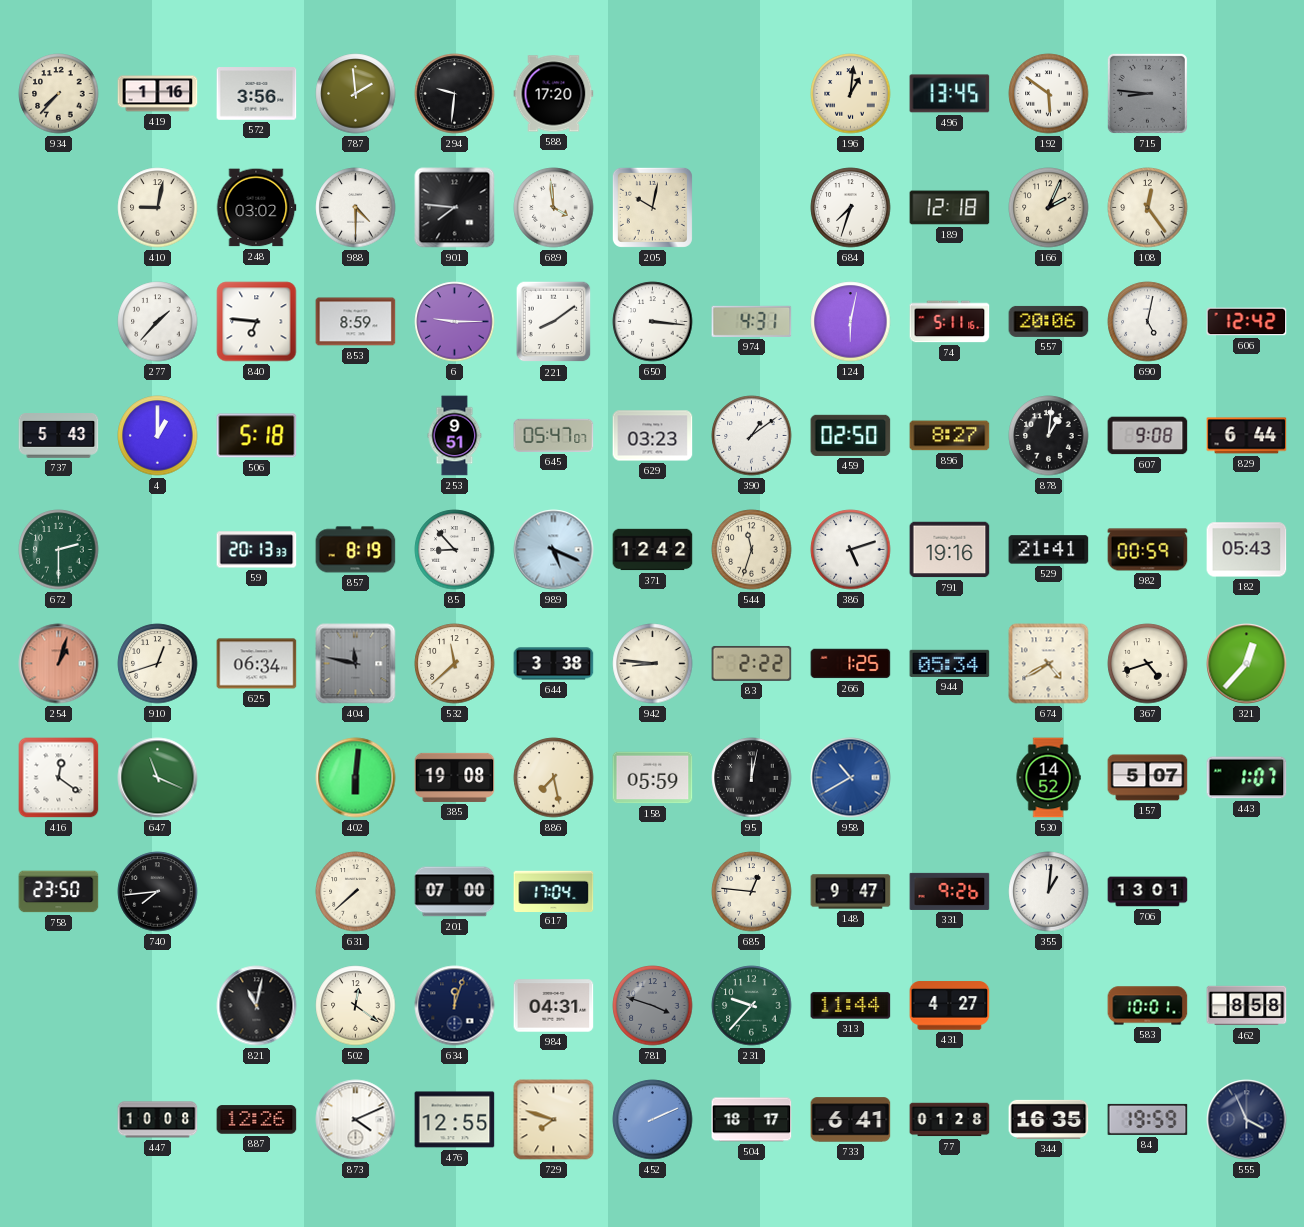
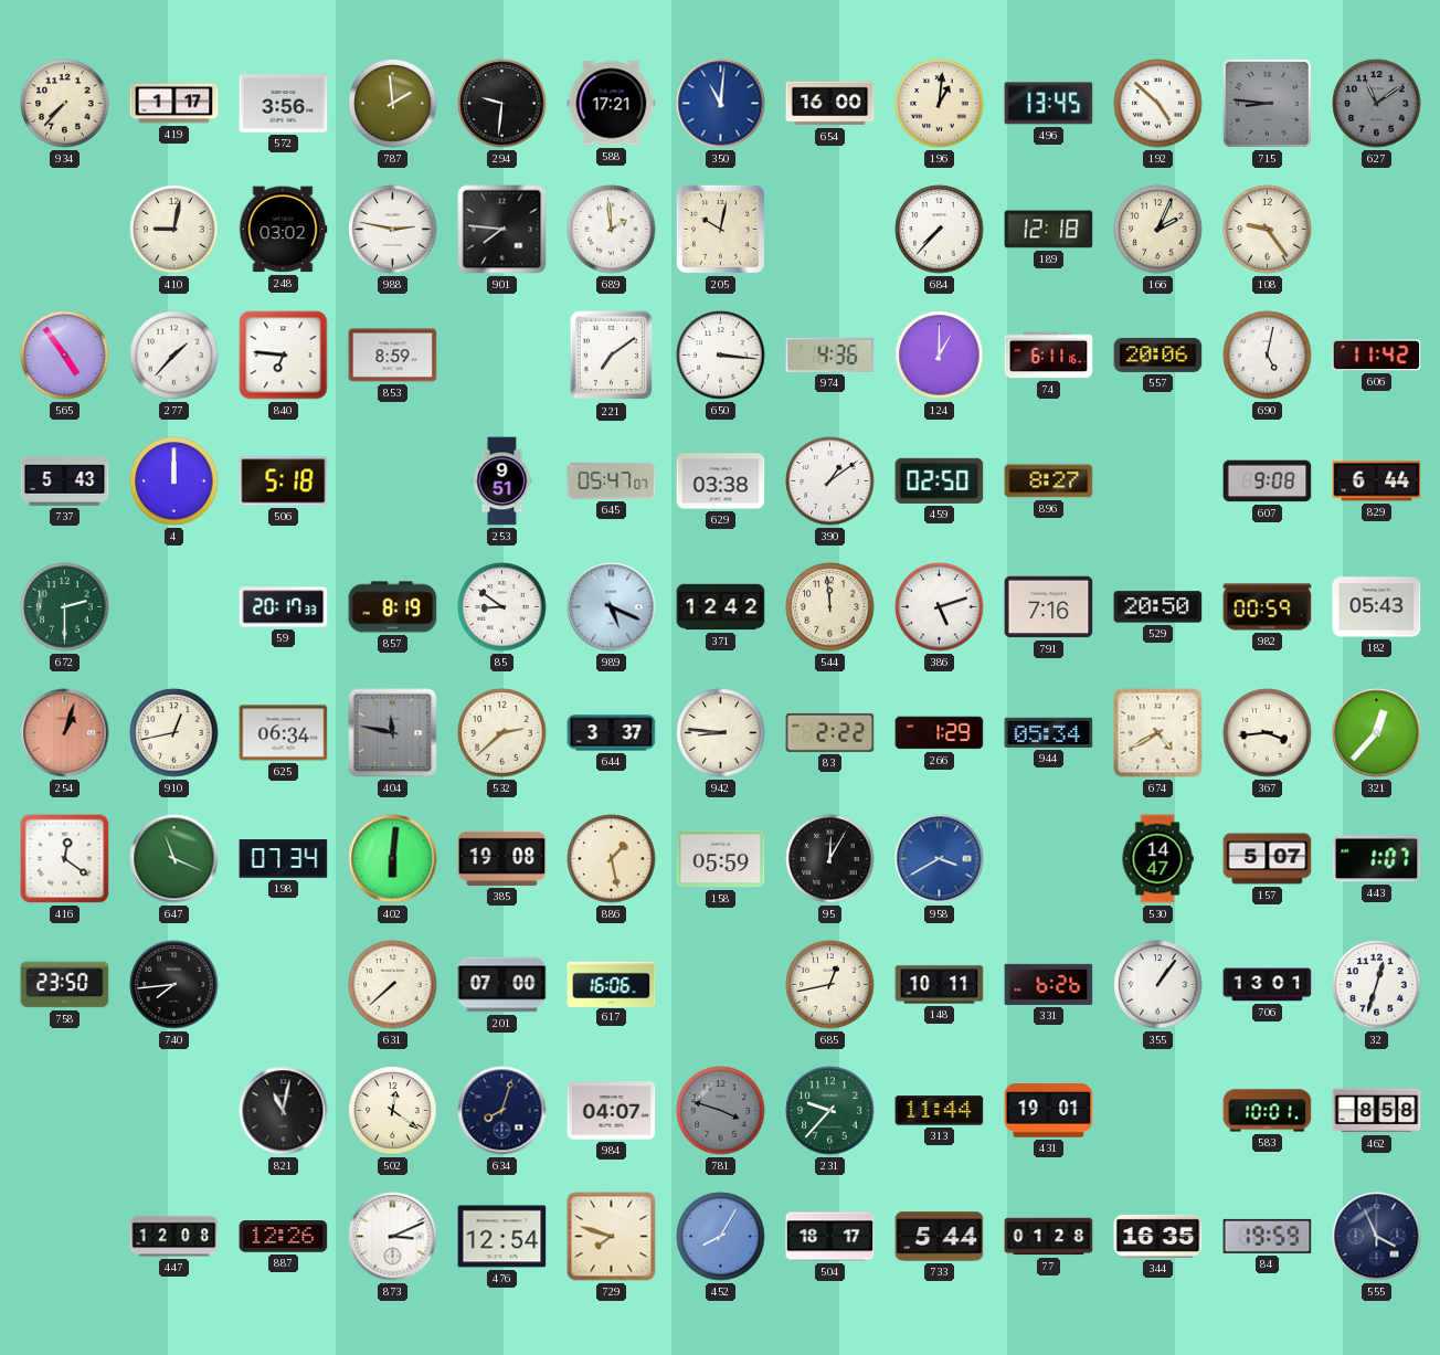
419: 1:16 -> 1:17
588: 17:20 -> 17:21
350: none -> 11:01
654: none -> 16:00
192: 5:51 -> 4:52
627: none -> 11:09
988: 4:30 -> 2:47
689: 3:59 -> 1:59
684: 7:33 -> 7:37
108: 12:24 -> 9:24
565: none -> 4:54
6: 9:15 -> none
221: 8:09 -> 7:09
974: 4:31 -> 4:36
124: 6:02 -> 1:00
74: 5:11 -> 6:11
606: 12:42 -> 11:42
4: 1:00 -> 12:00
629: 03:23 -> 03:38
878: 1:01 -> none
59: 20:13 -> 20:17
85: 8:53 -> 8:51
544: 11:33 -> 11:59
791: 19:16 -> 7:16
529: 21:41 -> 20:50
910: 12:42 -> 12:43
532: 11:38 -> 2:38
644: 3:38 -> 3:37
266: 1:25 -> 1:29
367: 4:42 -> 3:44
198: none -> 07:34
886: 7:28 -> 1:28
95: 12:02 -> 12:05
958: 10:40 -> 3:40
530: 14:52 -> 14:47
617: 17:04 -> 16:06
685: 12:46 -> 12:43
148: 9:47 -> 10:11
331: 9:26 -> 6:26
355: 1:01 -> 1:06
32: none -> 12:33
634: 12:03 -> 8:03
984: 04:31 -> 04:07
431: 4:27 -> 19:01
447: 10:08 -> 12:08
873: 4:11 -> 3:11
476: 12:55 -> 12:54
452: 2:11 -> 8:05
733: 6:41 -> 5:44
